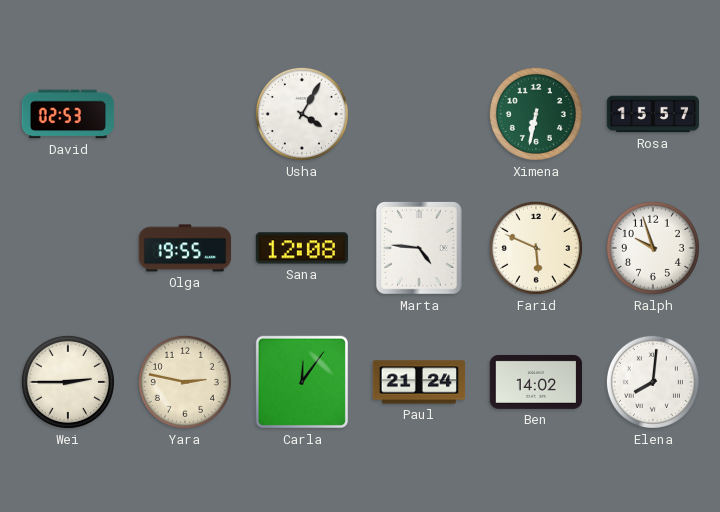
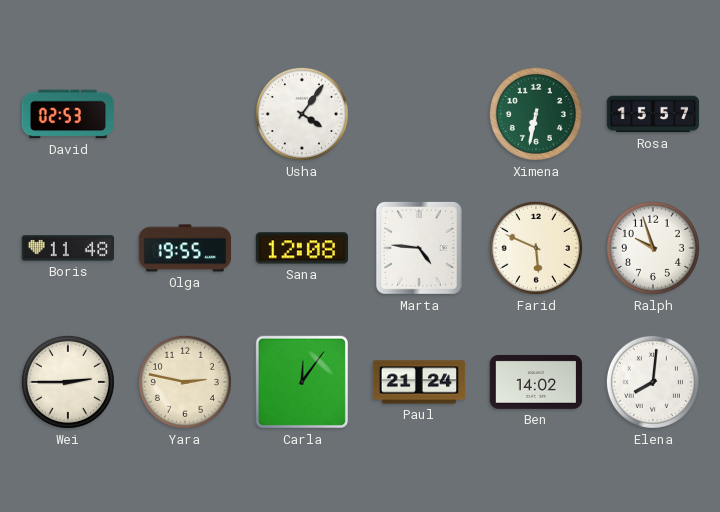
Usha: 4:05 -> 4:06
Boris: none -> 11:48
